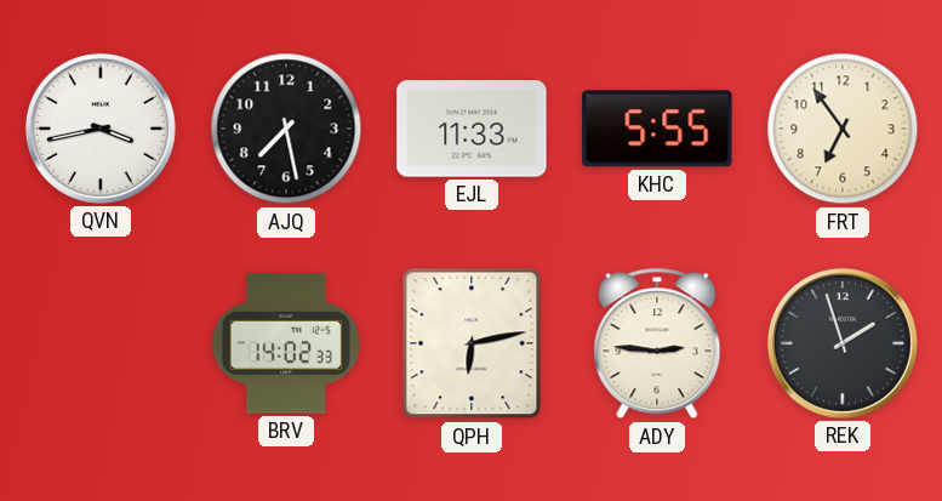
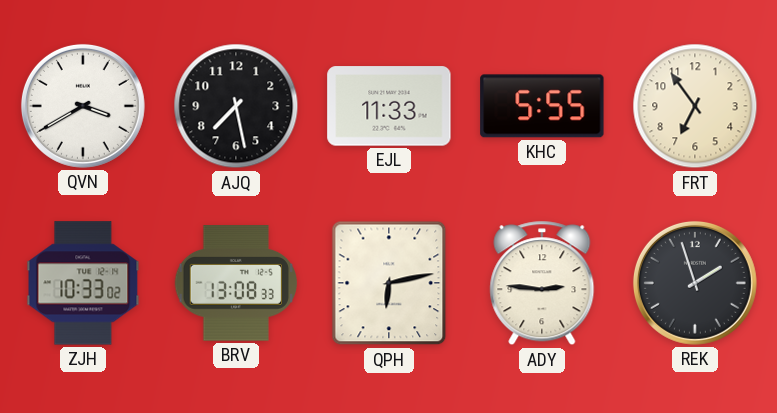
QVN: 3:43 -> 3:40
ZJH: none -> 10:33
BRV: 14:02 -> 13:08
